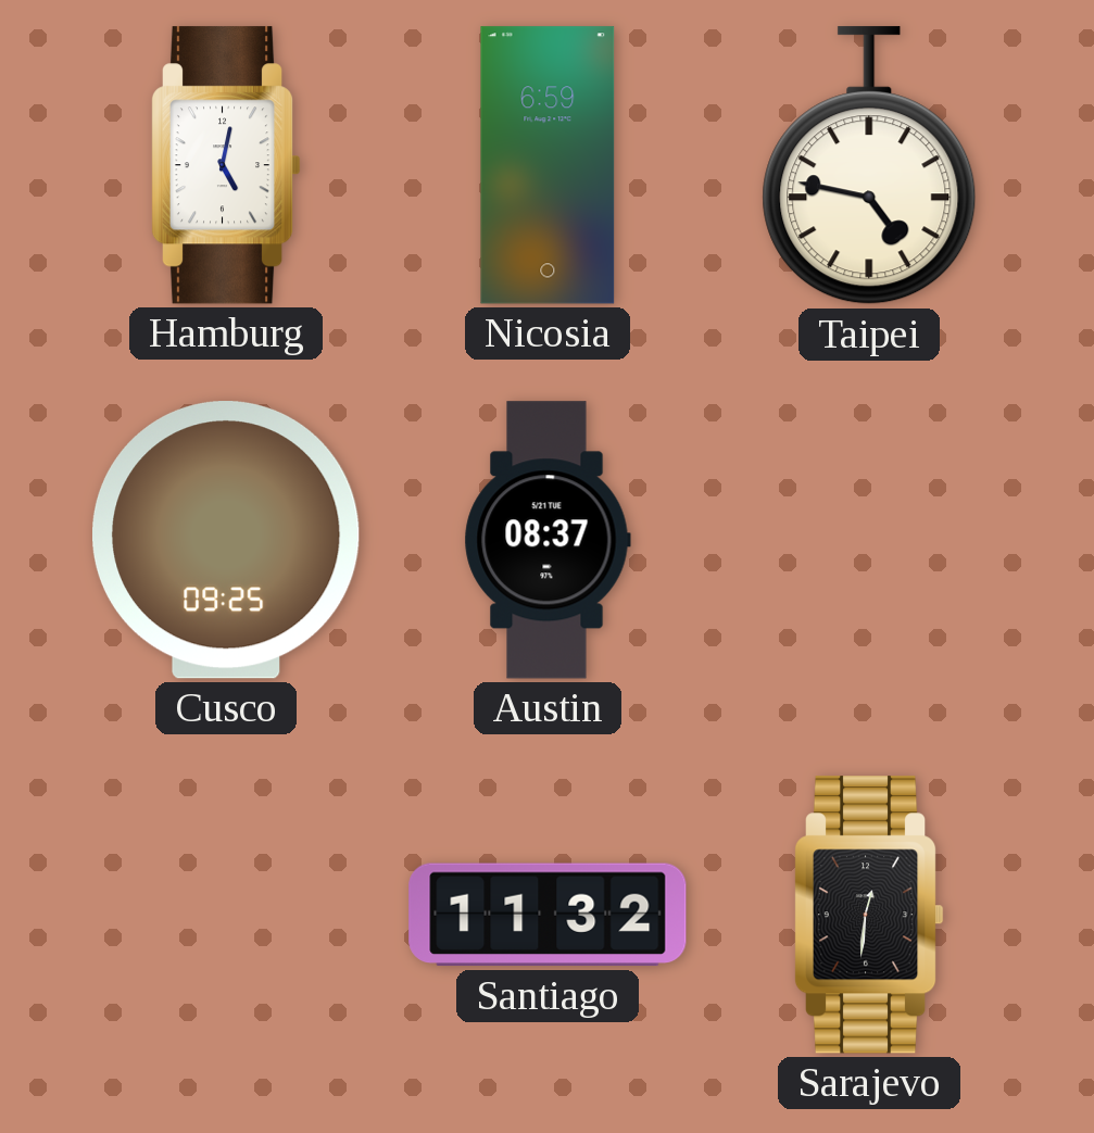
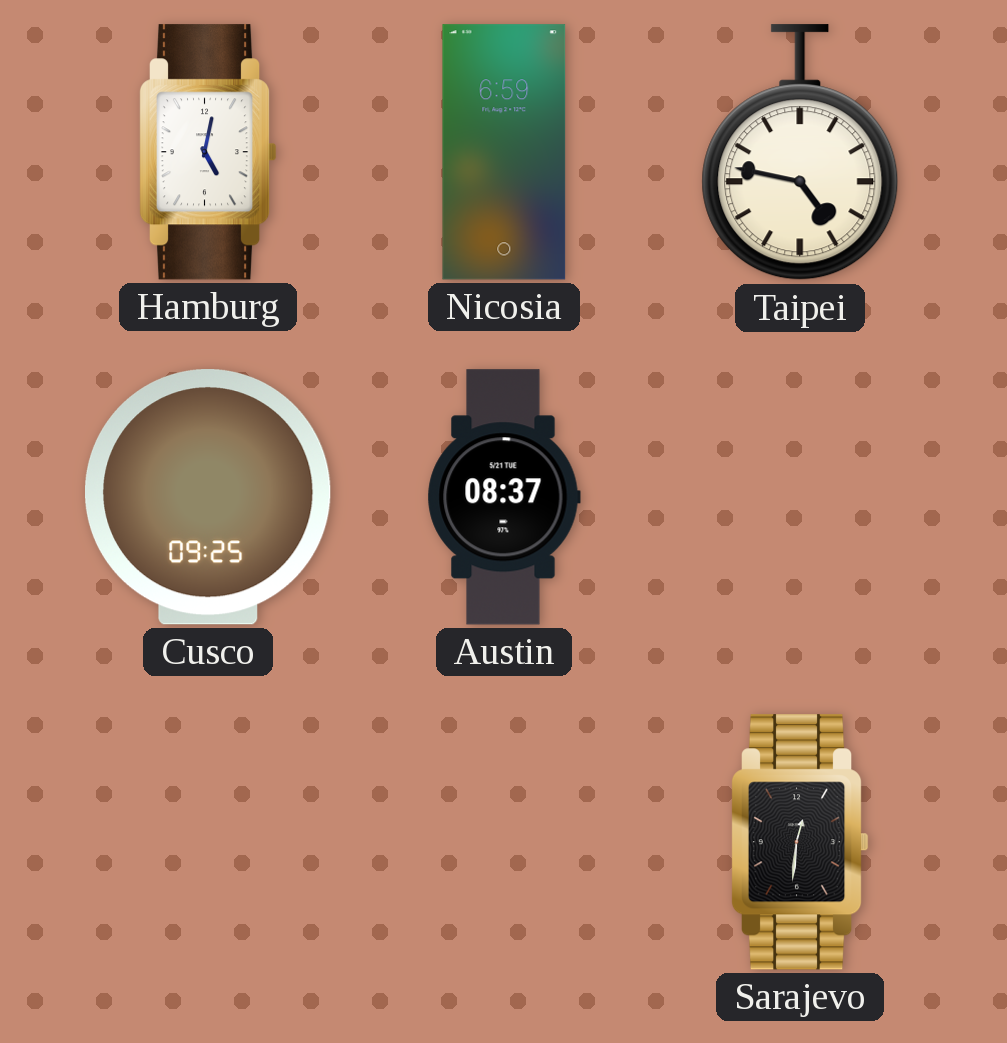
Santiago: 11:32 -> none
